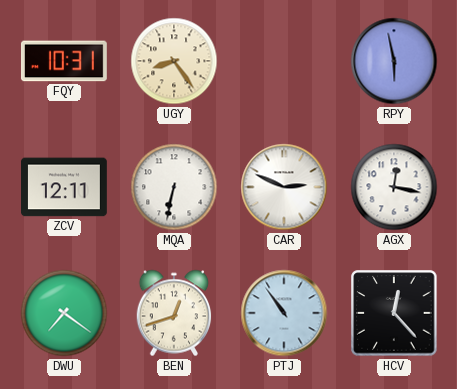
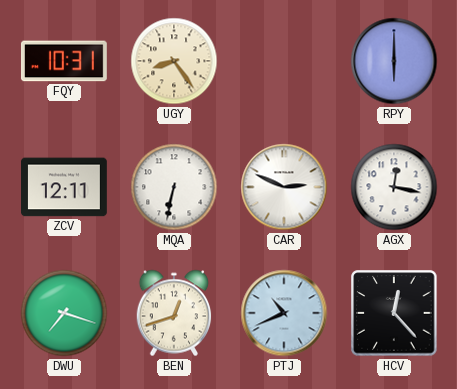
RPY: 5:58 -> 6:00
DWU: 7:21 -> 7:18
PTJ: 10:54 -> 10:41
